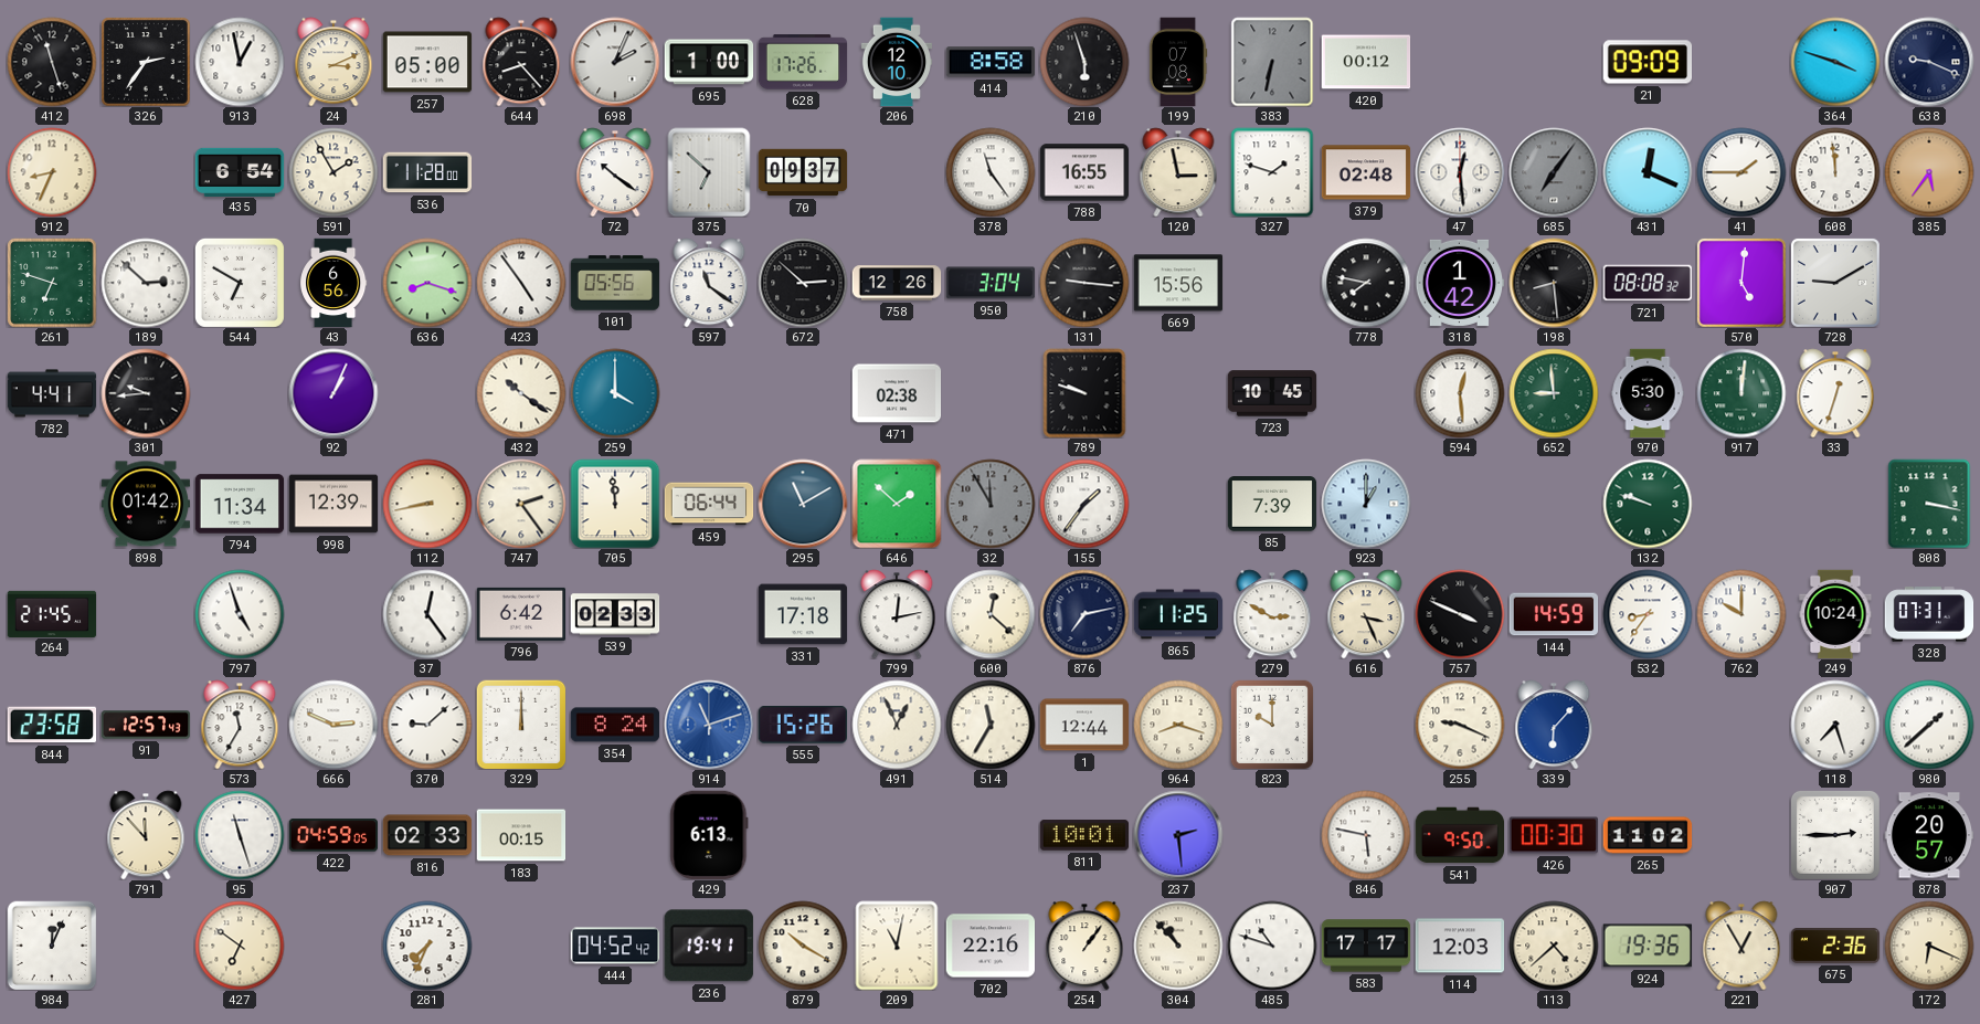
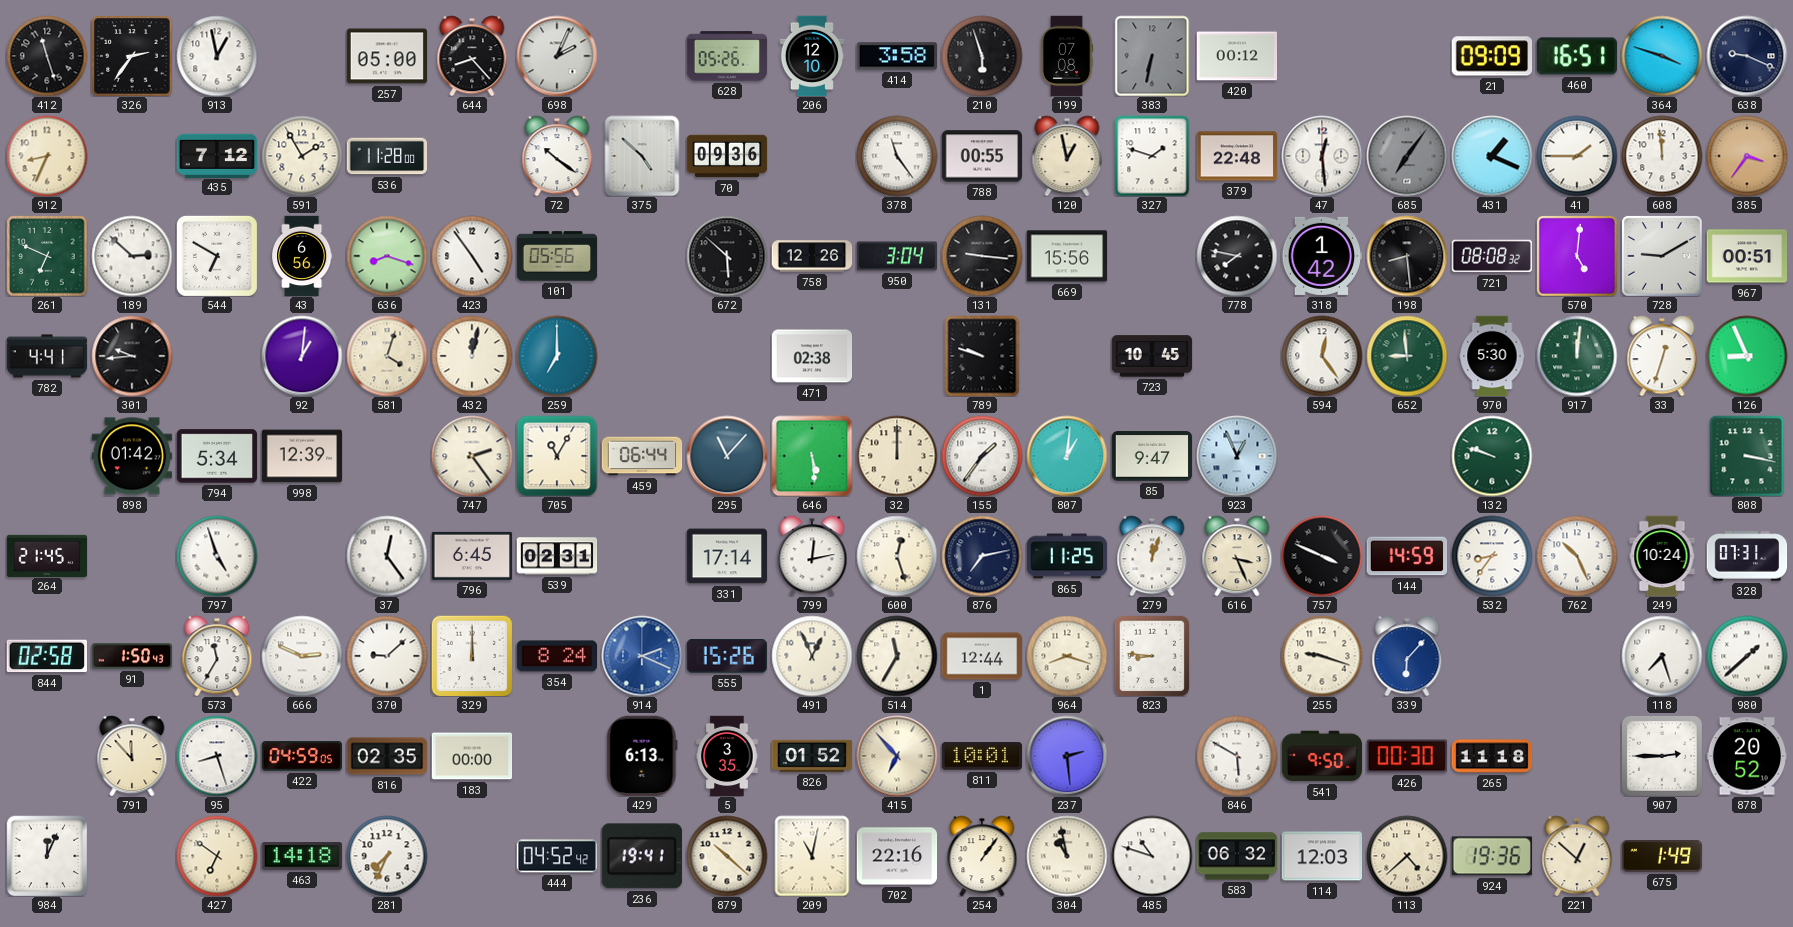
24: 3:11 -> none
695: 1:00 -> none
628: 17:26 -> 05:26
414: 8:58 -> 3:58
460: none -> 16:51
435: 6:54 -> 7:12
375: 6:52 -> 4:52
70: 09:37 -> 09:36
788: 16:55 -> 00:55
120: 2:58 -> 12:58
379: 02:48 -> 22:48
431: 12:19 -> 1:19
385: 5:36 -> 3:36
261: 6:48 -> 6:49
597: 11:21 -> none
672: 2:52 -> 5:52
967: none -> 00:51
92: 1:04 -> 1:01
581: none -> 4:03
432: 10:21 -> 12:02
259: 4:00 -> 7:00
594: 12:29 -> 12:24
126: none -> 8:56
794: 11:34 -> 5:34
112: 8:43 -> none
705: 11:59 -> 11:05
295: 11:10 -> 11:07
646: 1:52 -> 5:29
32: 11:55 -> 12:00
32 dial: grey -> cream
807: none -> 1:01
85: 7:39 -> 9:47
923: 1:00 -> 12:56
796: 6:42 -> 6:45
539: 02:33 -> 02:31
331: 17:18 -> 17:14
600: 12:22 -> 12:27
279: 2:50 -> 12:03
762: 10:00 -> 10:26
844: 23:58 -> 02:58
91: 12:57 -> 1:50
914: 11:12 -> 2:19
823: 10:00 -> 8:46
255: 9:19 -> 9:18
95: 11:27 -> 8:27
816: 02:33 -> 02:35
183: 00:15 -> 00:00
5: none -> 3:35
826: none -> 01:52
415: none -> 6:53
846: 5:47 -> 5:50
265: 11:02 -> 11:18
878: 20:57 -> 20:52
463: none -> 14:18
879: 10:20 -> 10:22
304: 10:53 -> 10:58
583: 17:17 -> 06:32
221: 12:55 -> 12:52
675: 2:36 -> 1:49
172: 6:19 -> none
